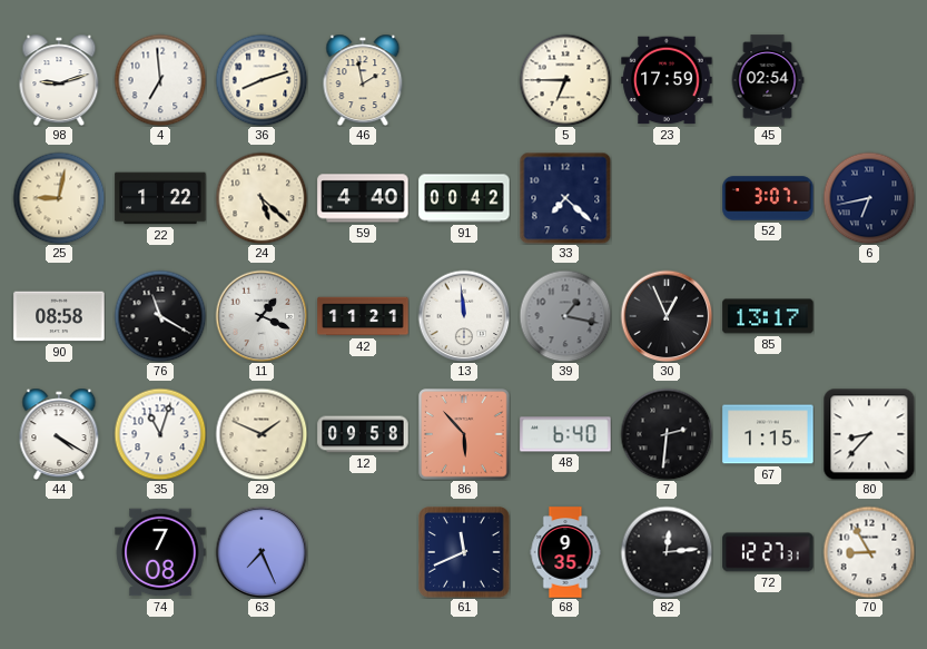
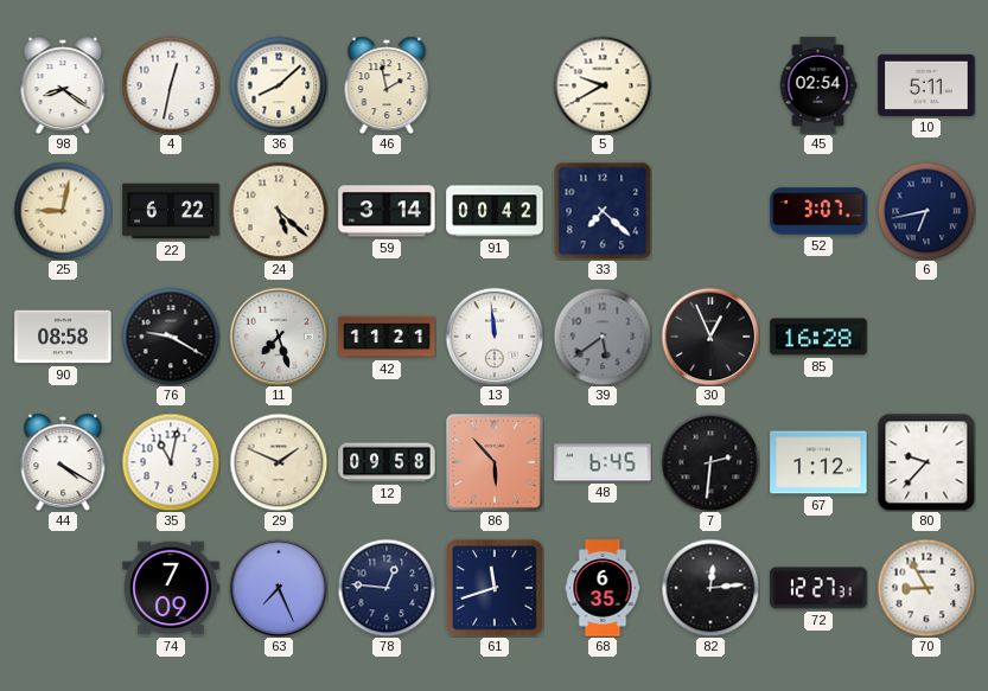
98: 9:12 -> 8:21
4: 6:59 -> 12:32
36: 8:12 -> 8:08
5: 6:45 -> 9:40
23: 17:59 -> none
10: none -> 5:11
22: 1:22 -> 6:22
59: 4:40 -> 3:14
76: 11:20 -> 9:20
11: 1:19 -> 7:27
39: 1:17 -> 5:39
85: 13:17 -> 16:28
35: 11:03 -> 11:02
48: 6:40 -> 6:45
67: 1:15 -> 1:12
80: 8:37 -> 9:37
74: 7:08 -> 7:09
78: none -> 12:46
61: 11:41 -> 11:42
68: 9:35 -> 6:35
